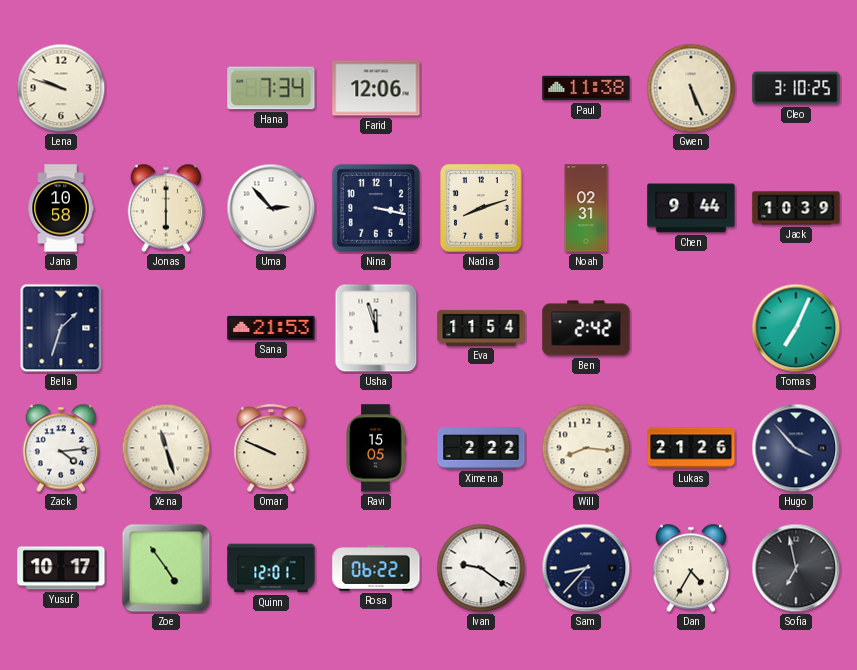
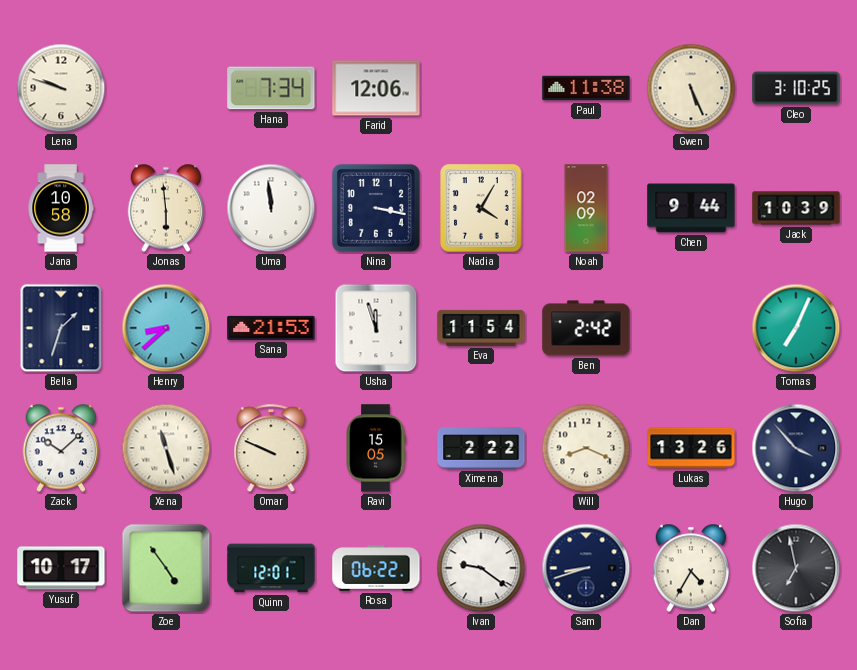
Jonas: 6:00 -> 5:59
Uma: 2:53 -> 11:59
Nadia: 8:12 -> 4:05
Noah: 02:31 -> 02:09
Henry: none -> 8:38
Zack: 4:14 -> 10:08
Will: 8:16 -> 8:19
Lukas: 21:26 -> 13:26
Sam: 8:37 -> 8:42
